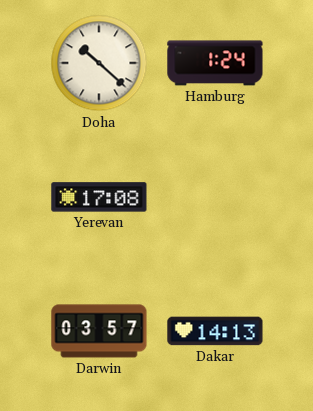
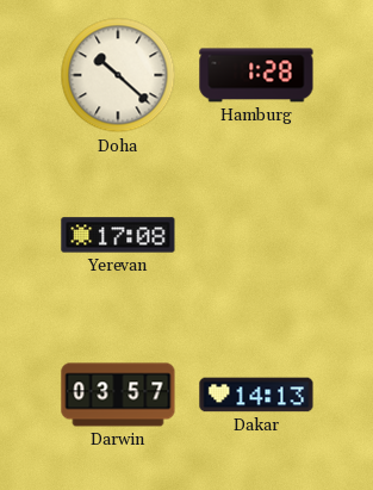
Hamburg: 1:24 -> 1:28
